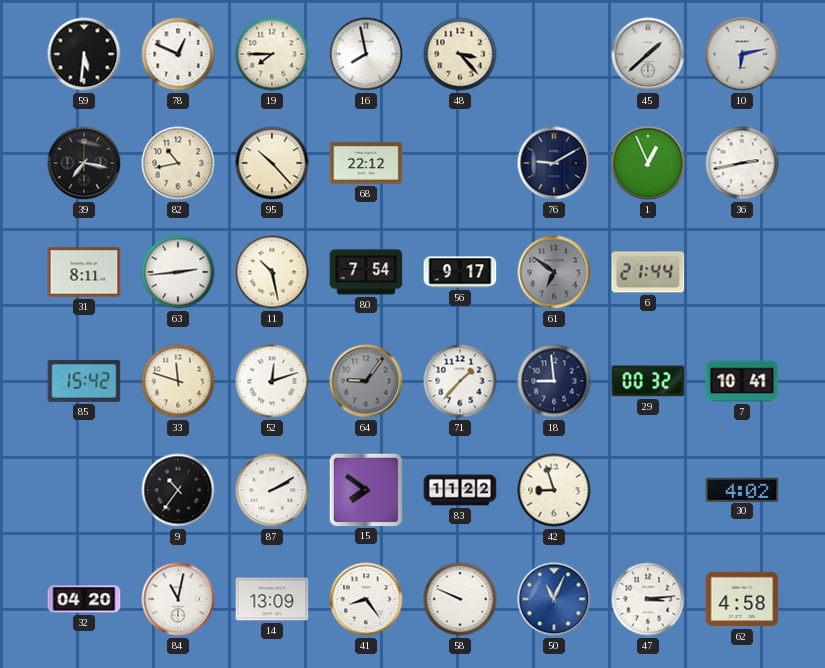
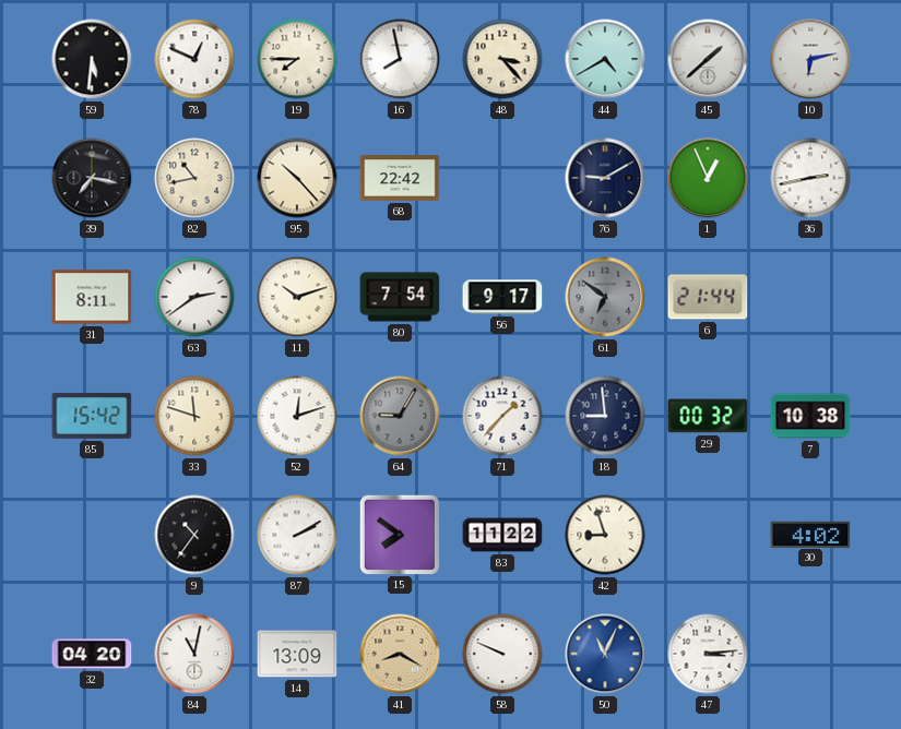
44: none -> 4:40
68: 22:12 -> 22:42
63: 2:44 -> 2:39
11: 10:28 -> 10:12
64: 9:06 -> 9:05
7: 10:41 -> 10:38
41: 8:24 -> 8:20
41 dial: white -> champagne
62: 4:58 -> none
